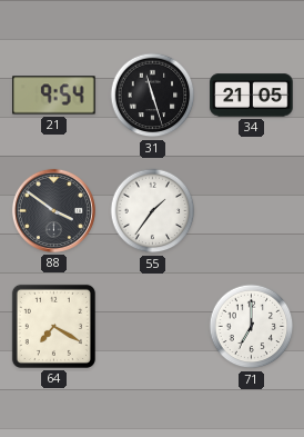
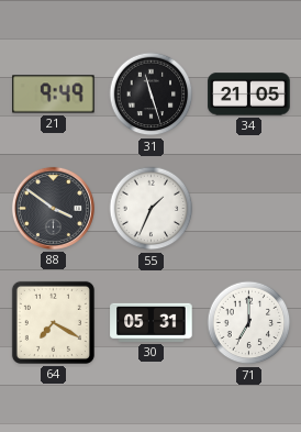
21: 9:54 -> 9:49
55: 1:36 -> 1:34
30: none -> 05:31
